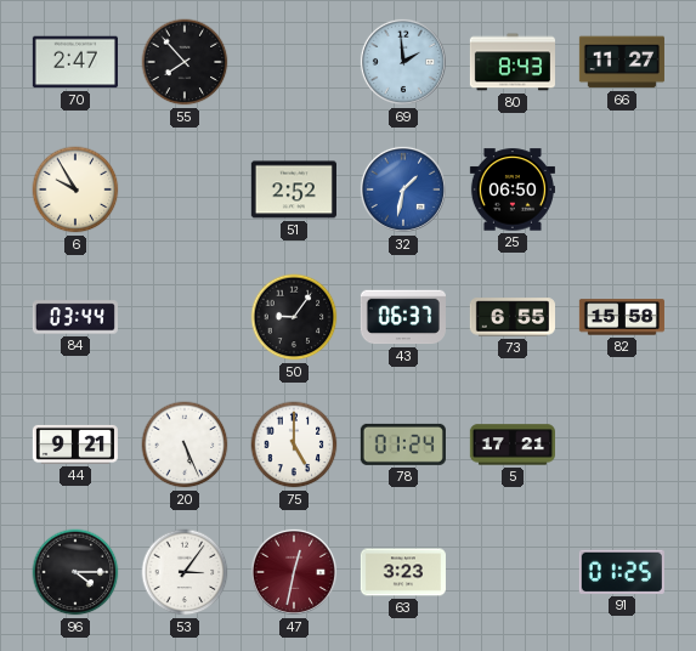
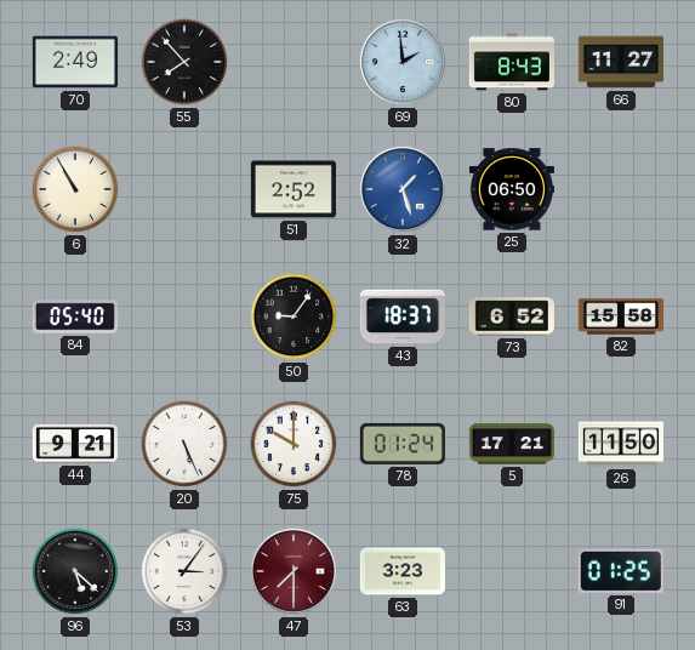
70: 2:47 -> 2:49
6: 9:55 -> 10:55
32: 1:32 -> 1:27
84: 03:44 -> 05:40
43: 06:37 -> 18:37
73: 6:55 -> 6:52
75: 5:00 -> 10:00
26: none -> 11:50
96: 4:15 -> 5:22
47: 12:32 -> 7:30
